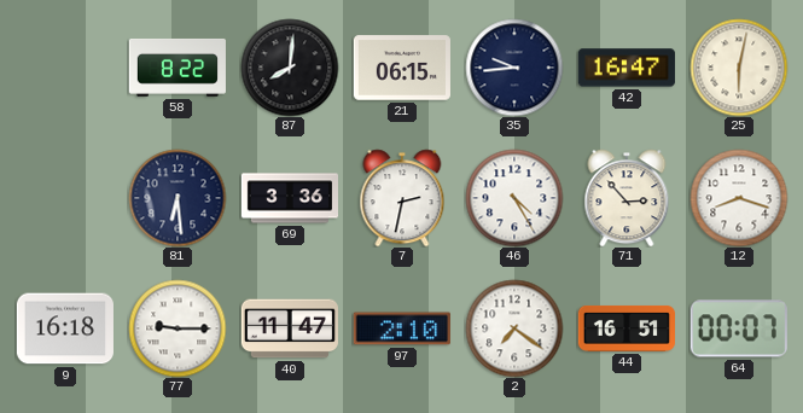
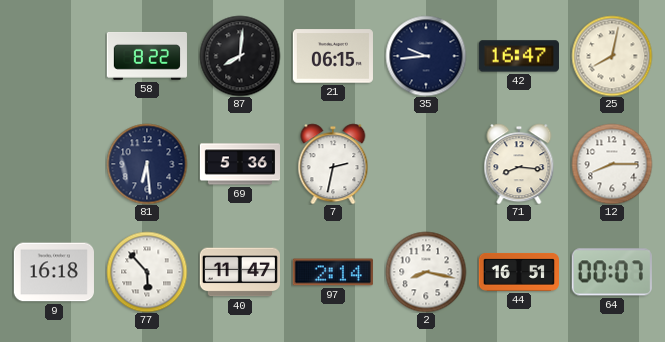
25: 6:02 -> 8:02
69: 3:36 -> 5:36
46: 4:25 -> none
71: 2:53 -> 8:16
12: 8:18 -> 8:15
77: 9:15 -> 5:53
97: 2:10 -> 2:14
2: 7:21 -> 8:17
